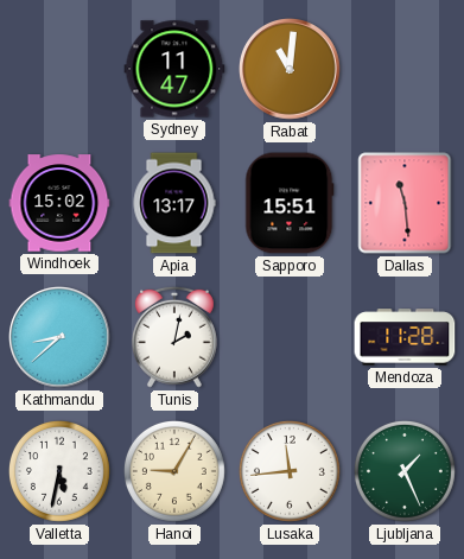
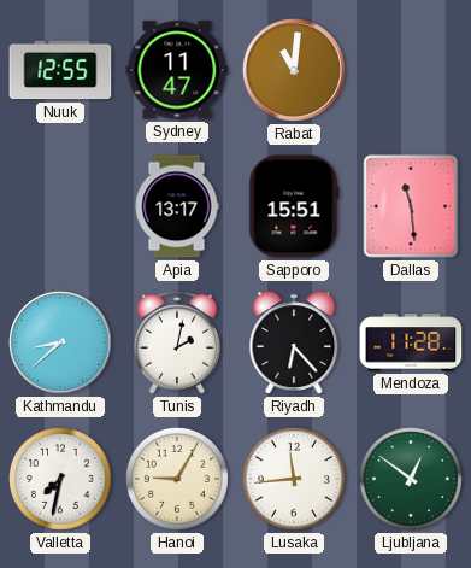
Nuuk: none -> 12:55
Windhoek: 15:02 -> none
Riyadh: none -> 6:23
Valletta: 5:32 -> 7:32
Ljubljana: 1:26 -> 12:51
